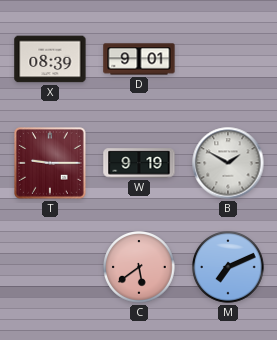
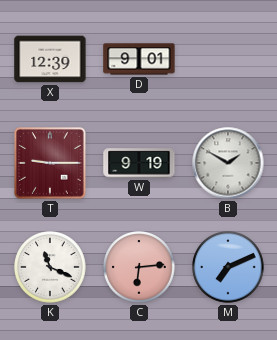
X: 08:39 -> 12:39
K: none -> 11:19
C: 5:39 -> 6:14
